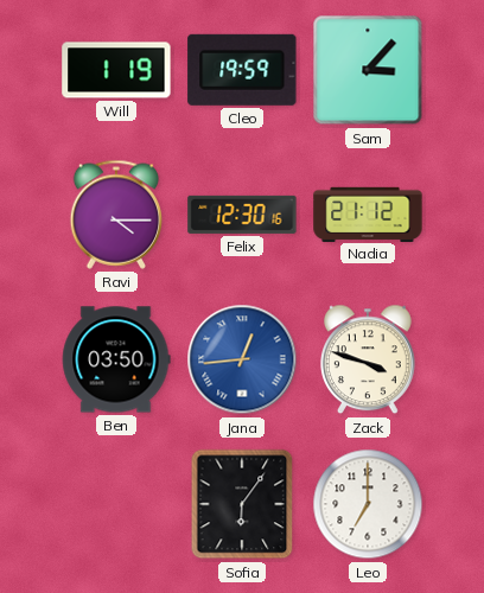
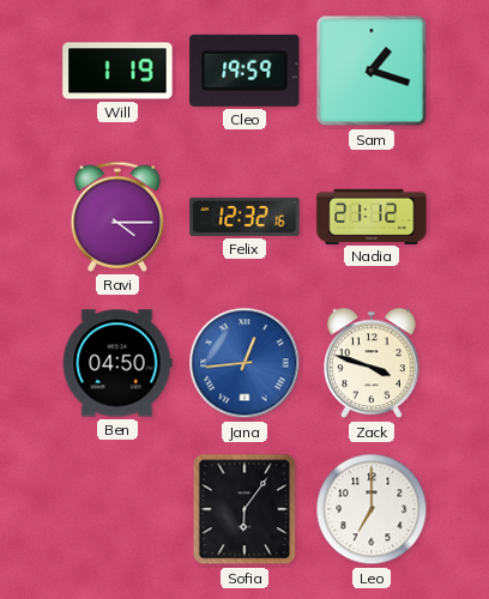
Sam: 3:07 -> 1:18
Felix: 12:30 -> 12:32
Ben: 03:50 -> 04:50
